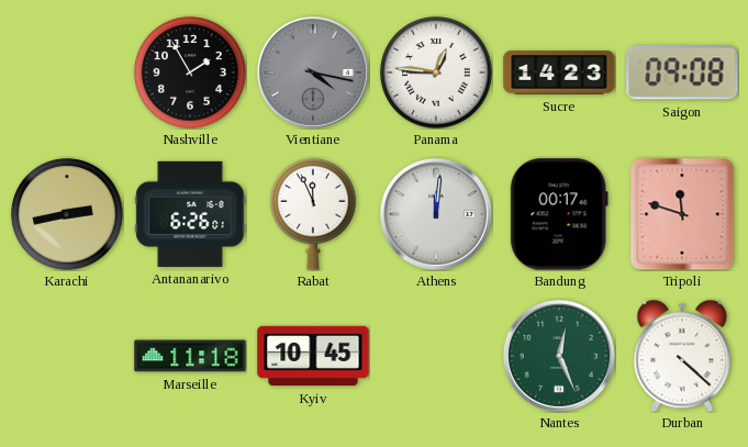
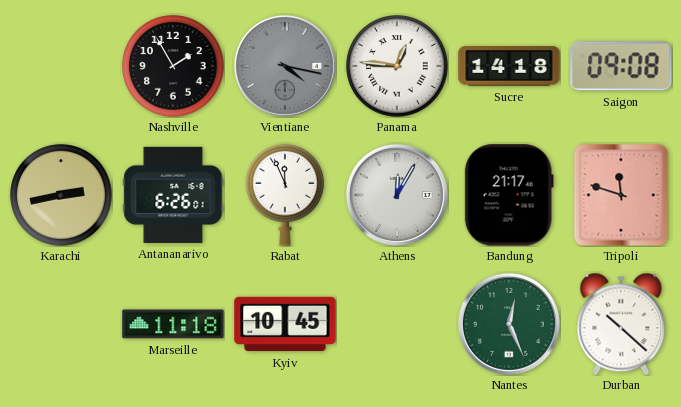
Sucre: 14:23 -> 14:18
Athens: 12:01 -> 12:05
Bandung: 00:17 -> 21:17
Durban: 4:22 -> 10:22
